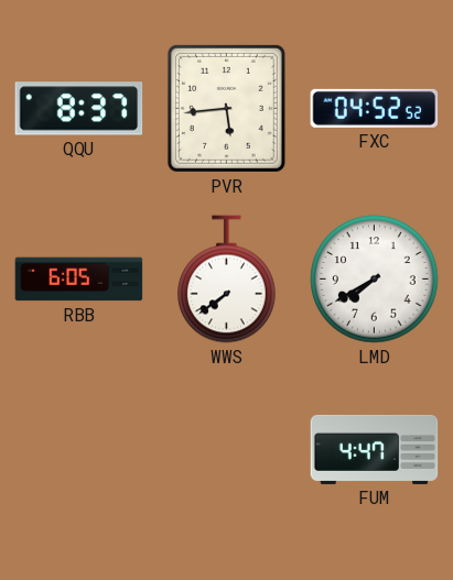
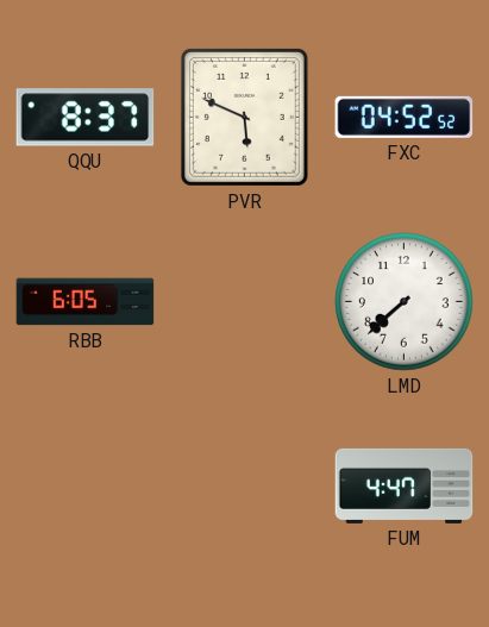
PVR: 5:44 -> 5:49
WWS: 7:39 -> none
LMD: 7:40 -> 7:38
